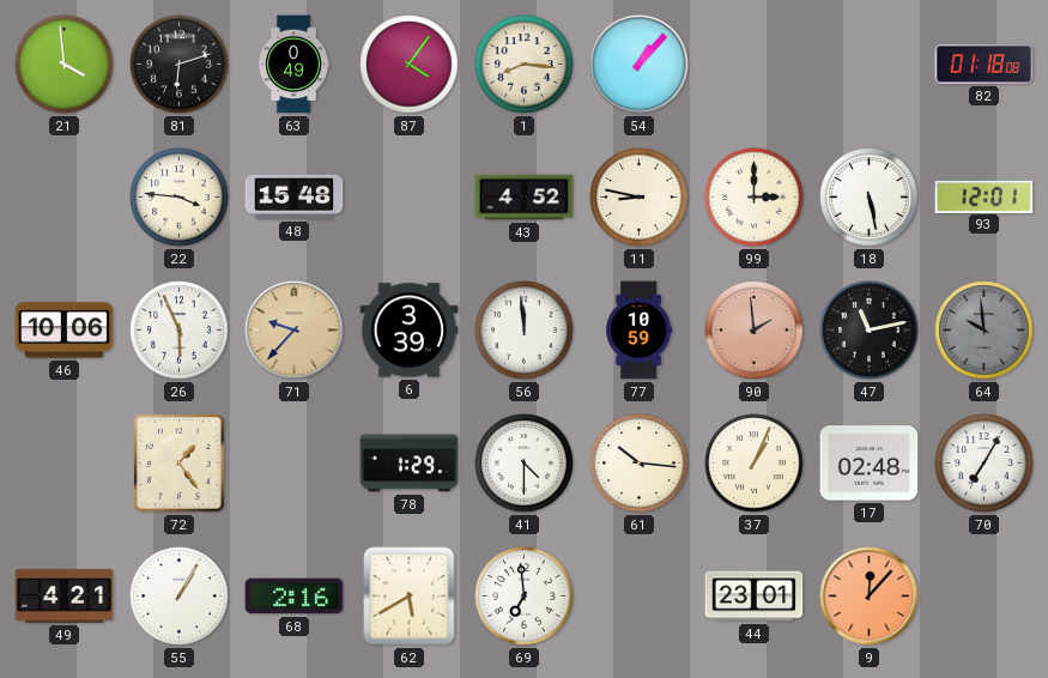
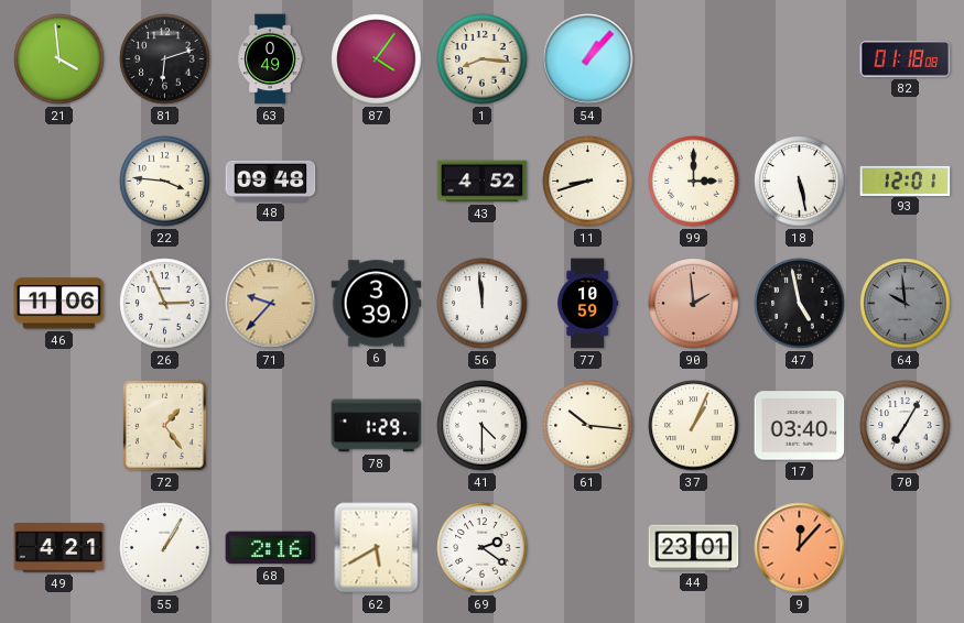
48: 15:48 -> 09:48
11: 8:47 -> 8:42
46: 10:06 -> 11:06
26: 5:56 -> 2:56
47: 11:13 -> 4:58
17: 02:48 -> 03:40
69: 6:59 -> 2:21
